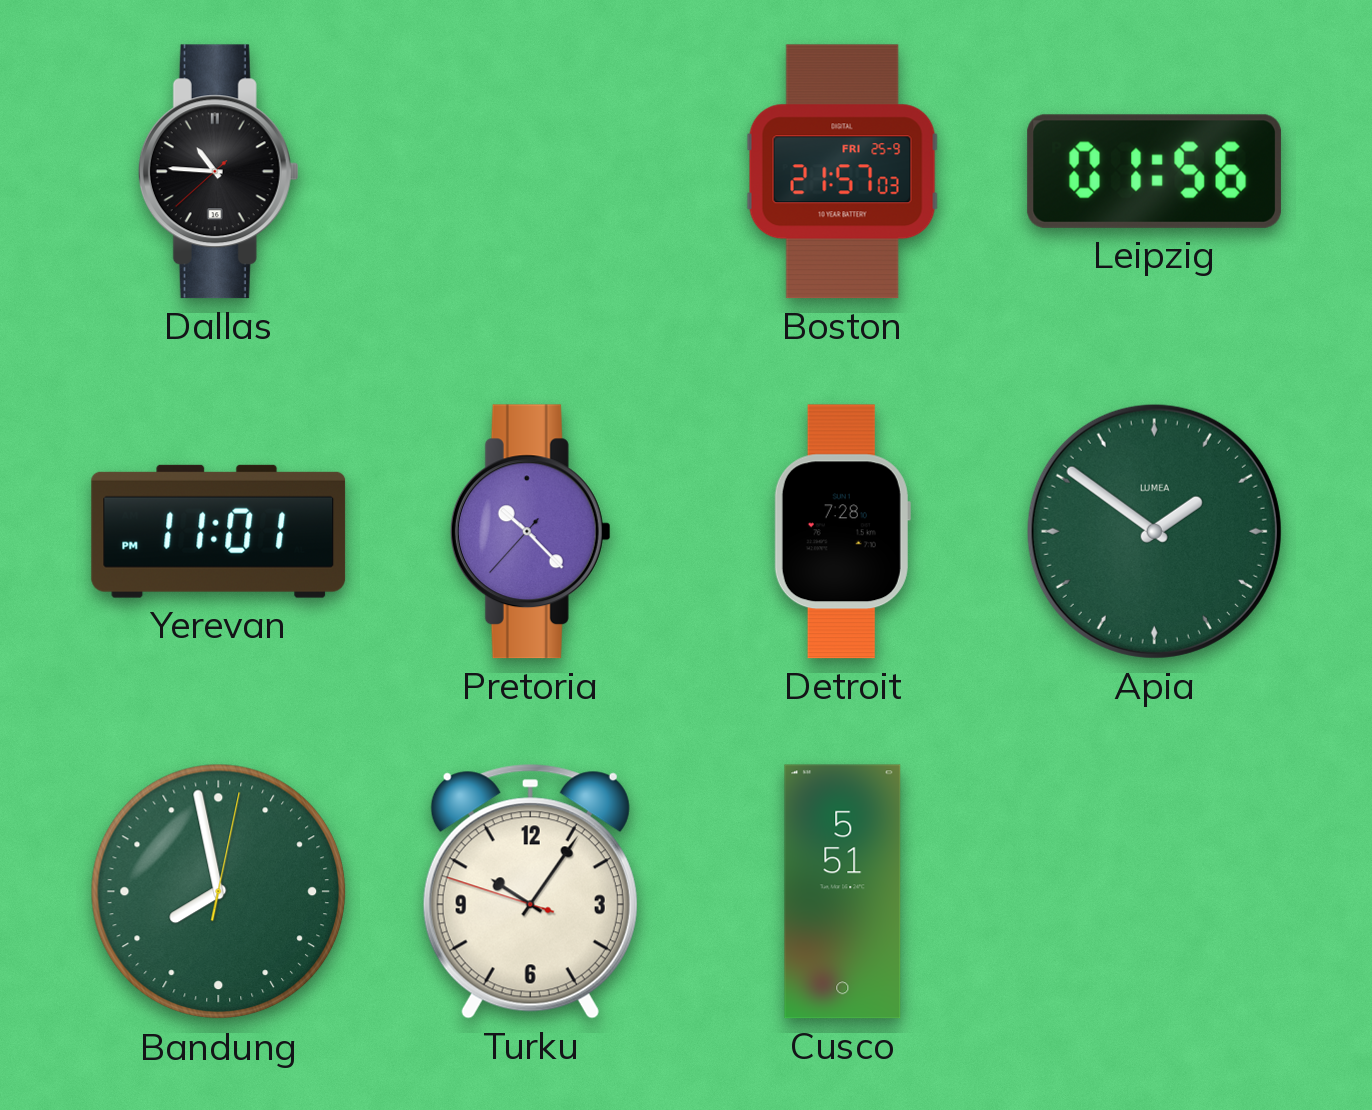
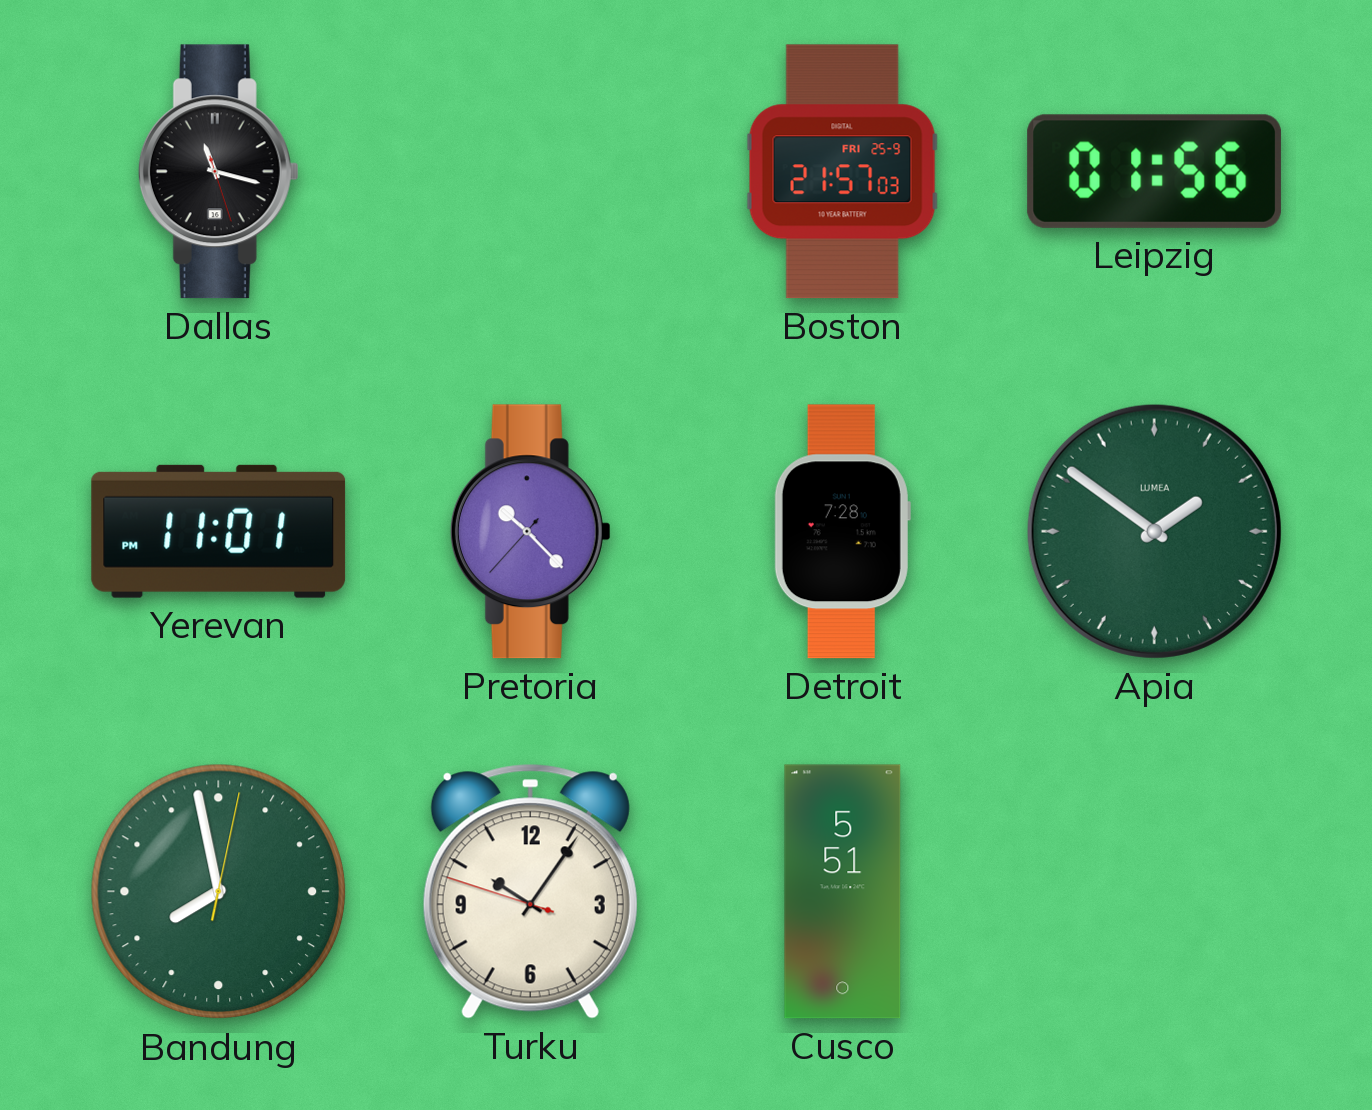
Dallas: 10:45 -> 11:17
